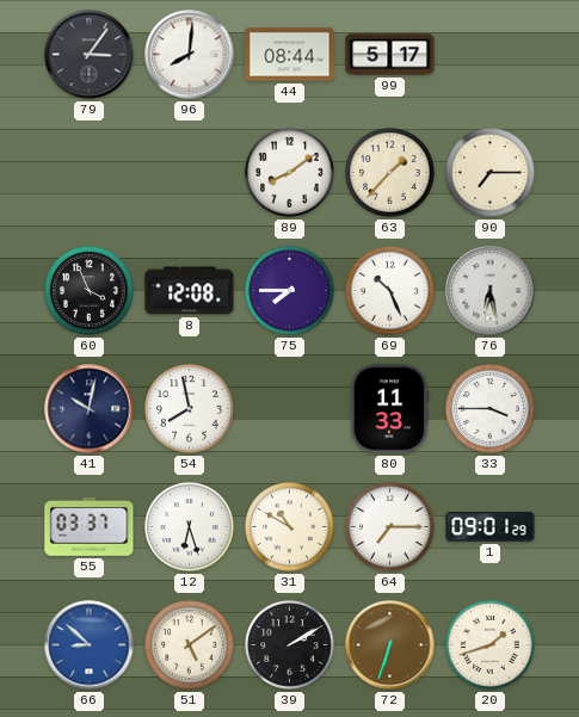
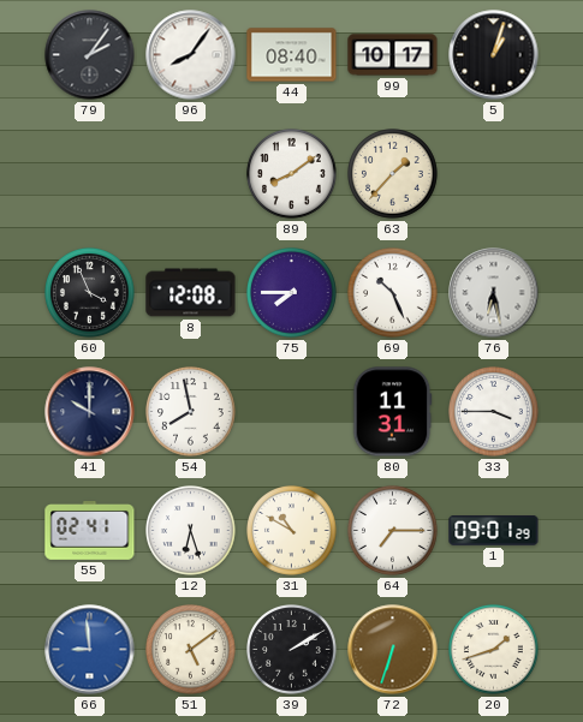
79: 3:06 -> 2:06
96: 8:01 -> 8:06
44: 08:44 -> 08:40
99: 5:17 -> 10:17
5: none -> 1:03
90: 7:15 -> none
41: 10:02 -> 10:00
80: 11:33 -> 11:31
55: 03:37 -> 02:41
66: 8:52 -> 8:59
